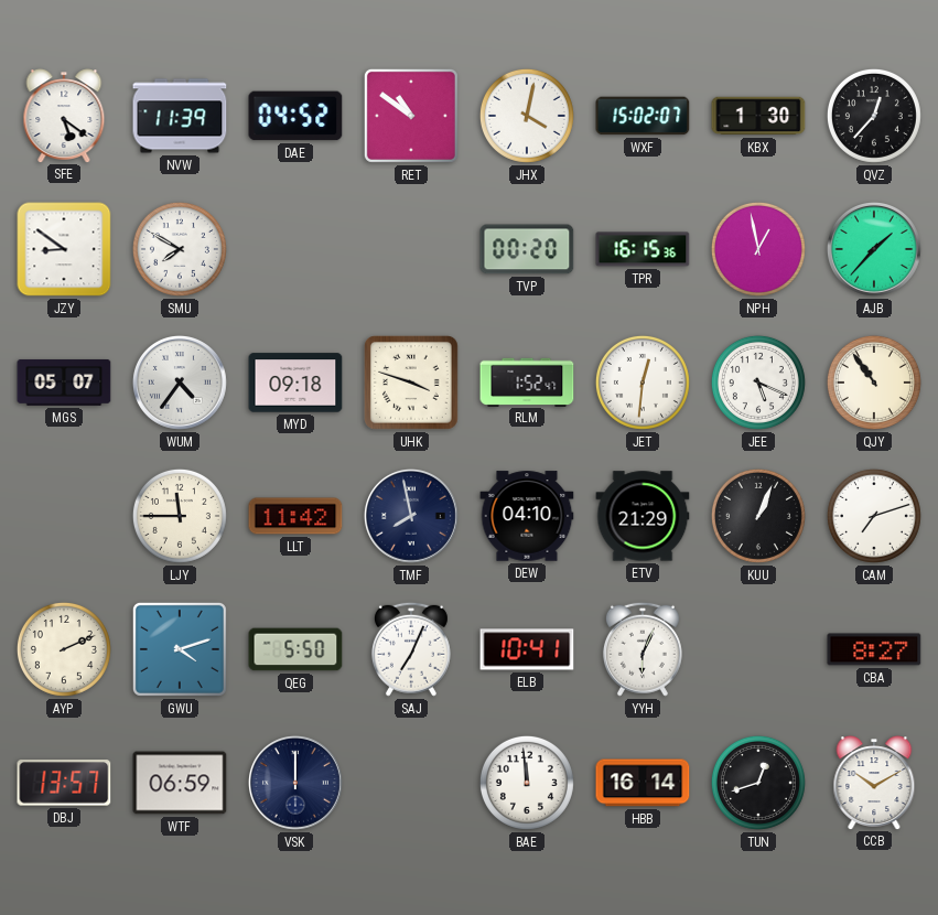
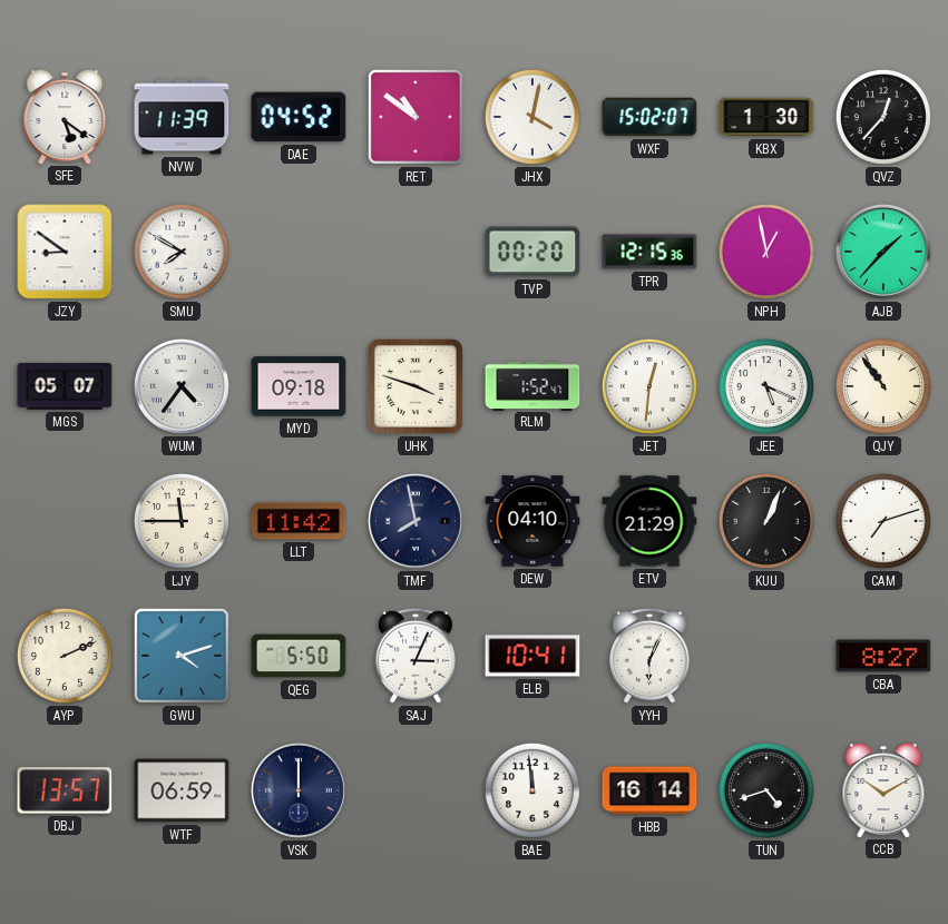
TPR: 16:15 -> 12:15
SAJ: 7:04 -> 3:04
TUN: 12:42 -> 4:42
